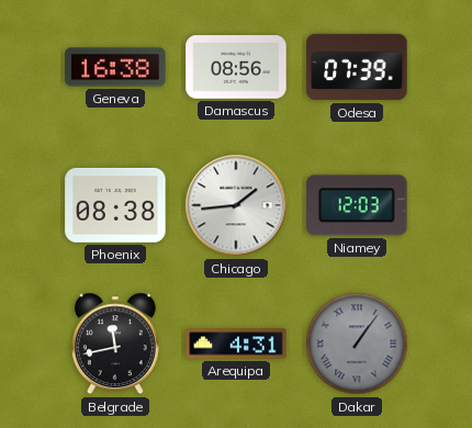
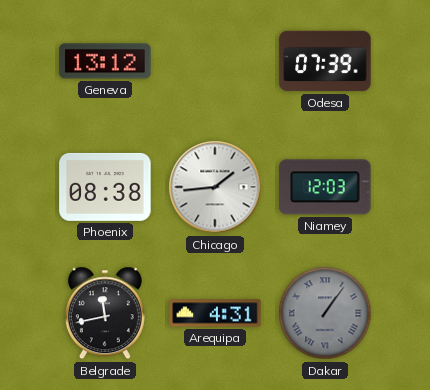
Geneva: 16:38 -> 13:12
Damascus: 08:56 -> none
